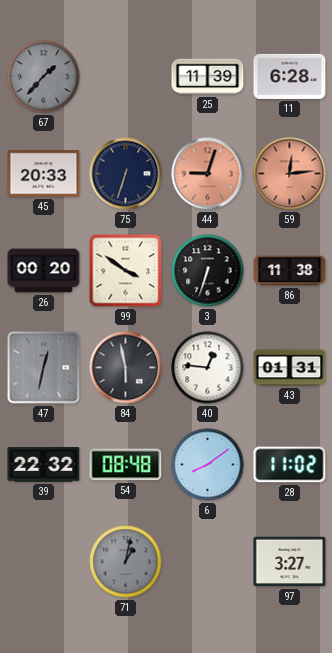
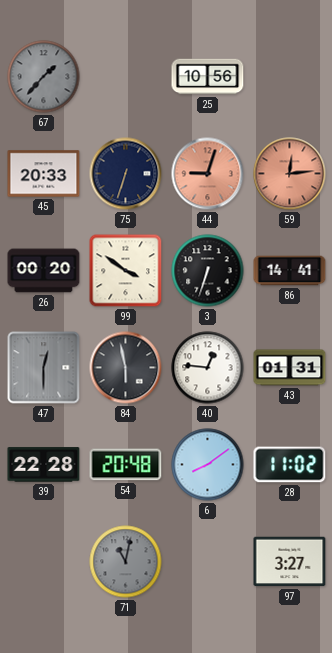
25: 11:39 -> 10:56
11: 6:28 -> none
86: 11:38 -> 14:41
47: 12:32 -> 12:30
39: 22:32 -> 22:28
54: 08:48 -> 20:48
71: 1:02 -> 11:02
